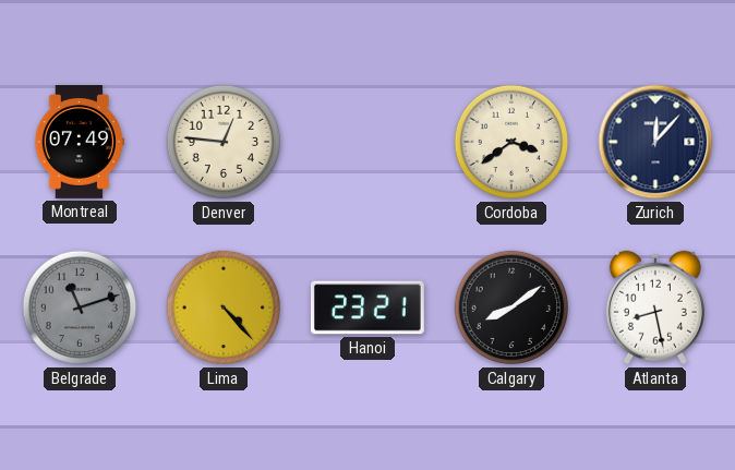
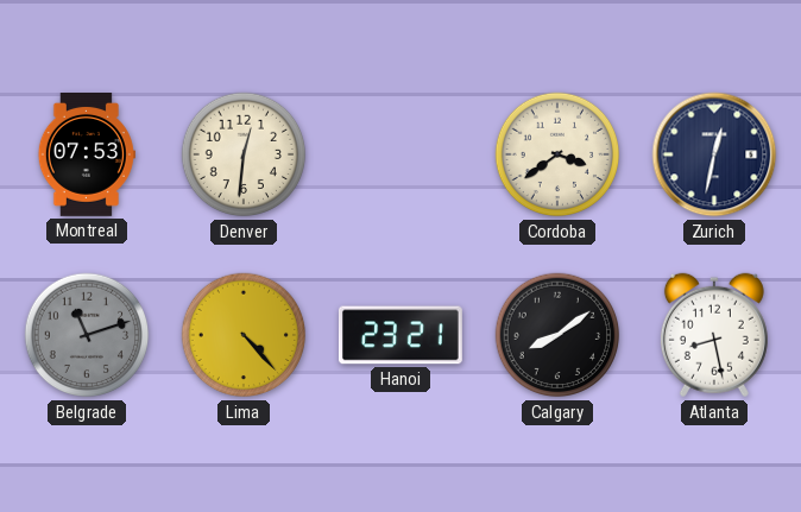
Montreal: 07:49 -> 07:53
Denver: 12:46 -> 12:31
Zurich: 12:07 -> 12:32
